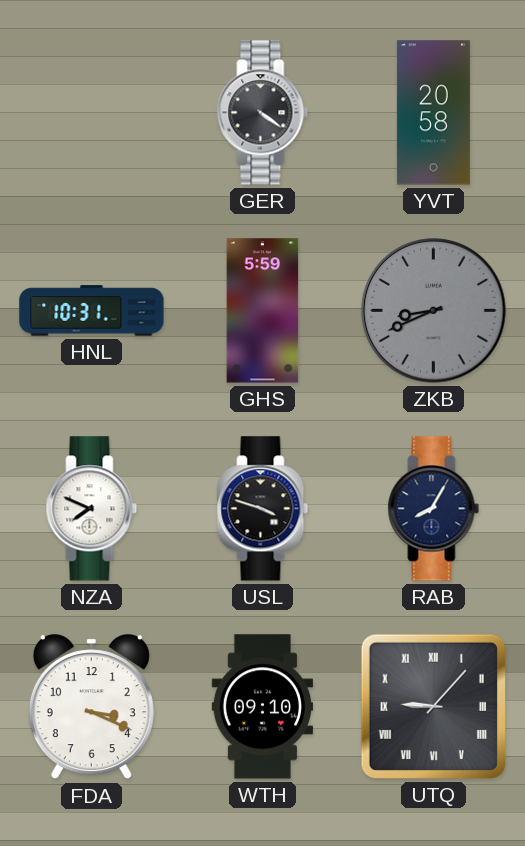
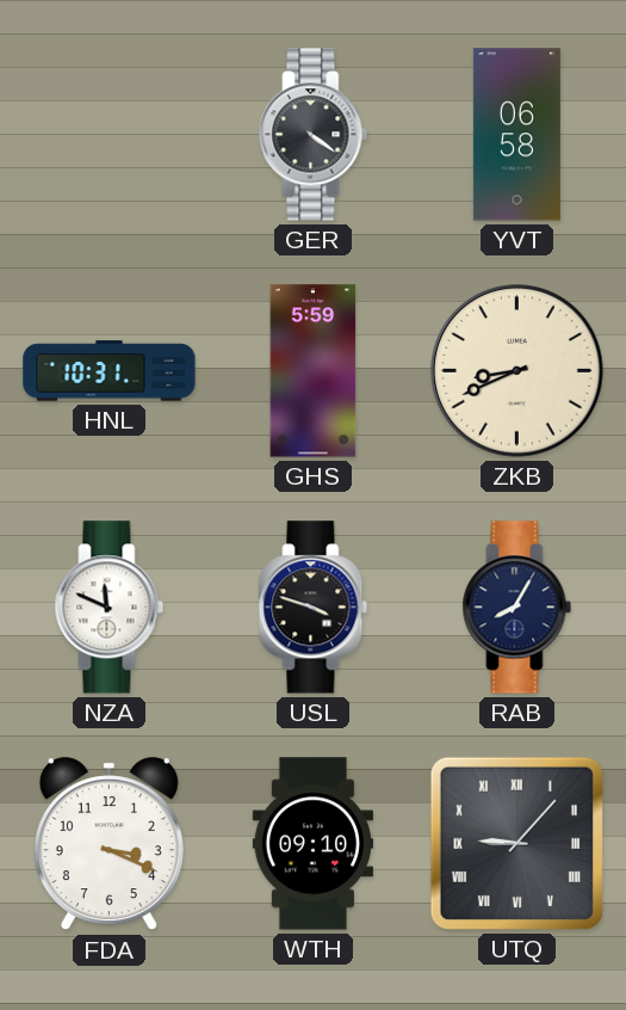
YVT: 20:58 -> 06:58
ZKB dial: grey -> cream
NZA: 7:49 -> 11:49
